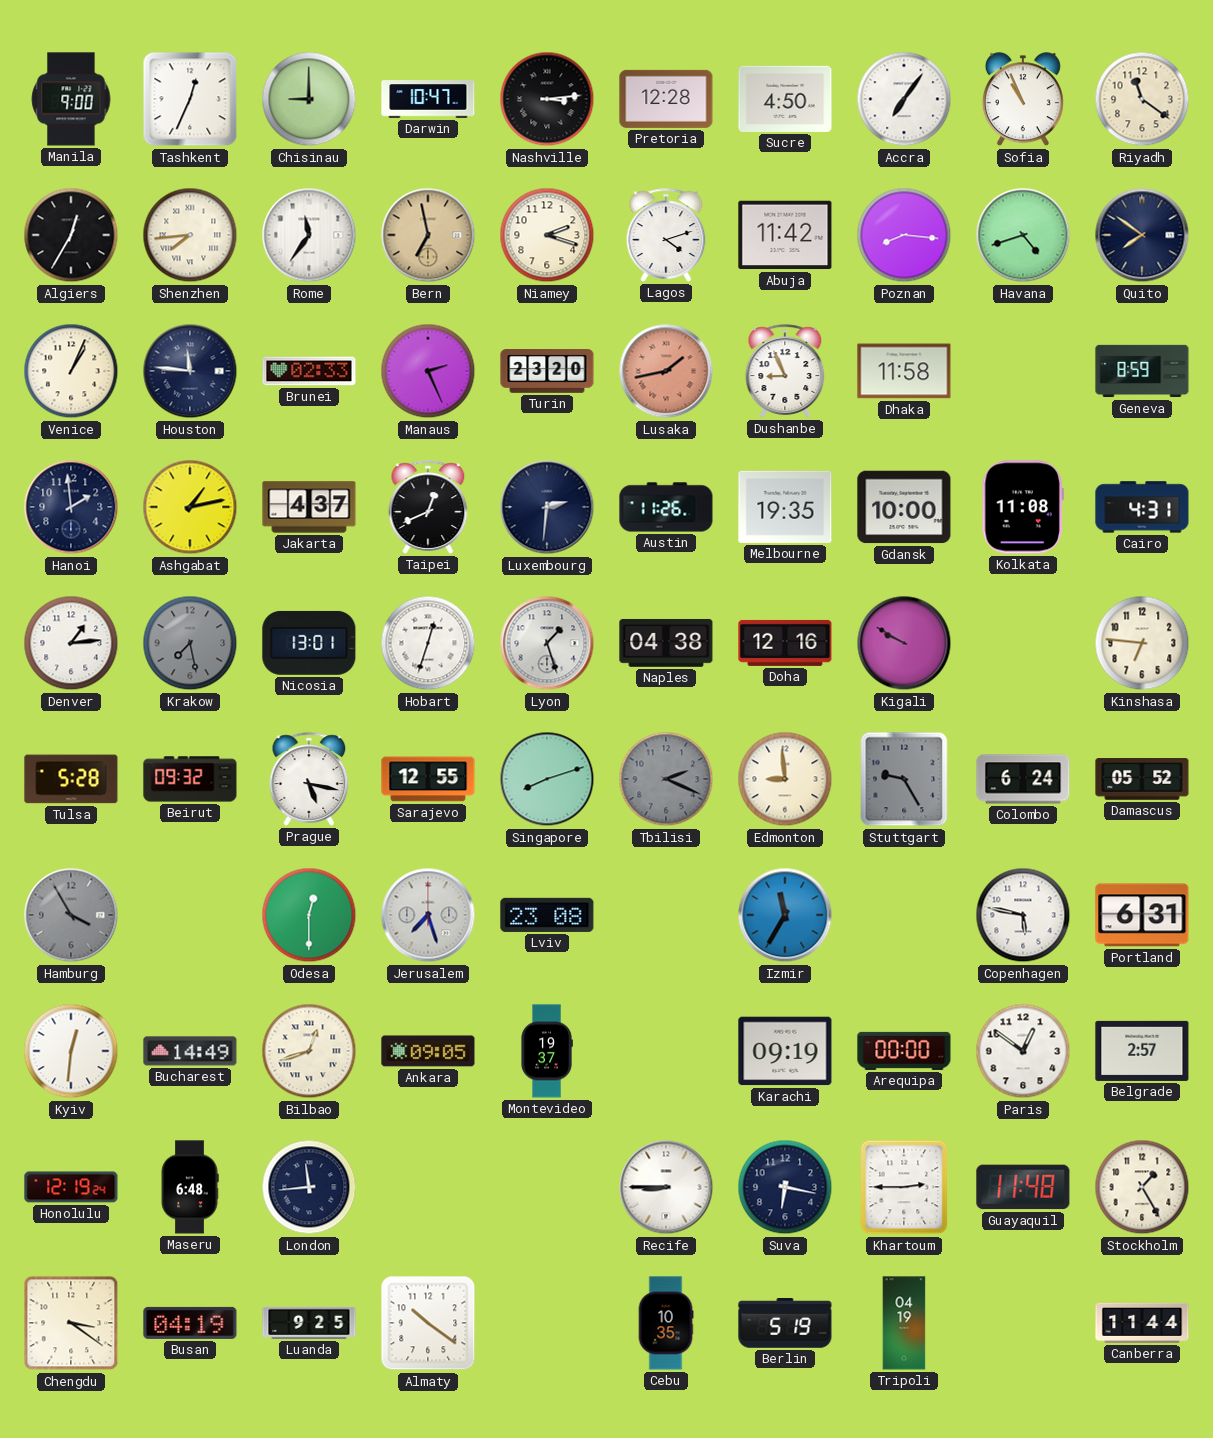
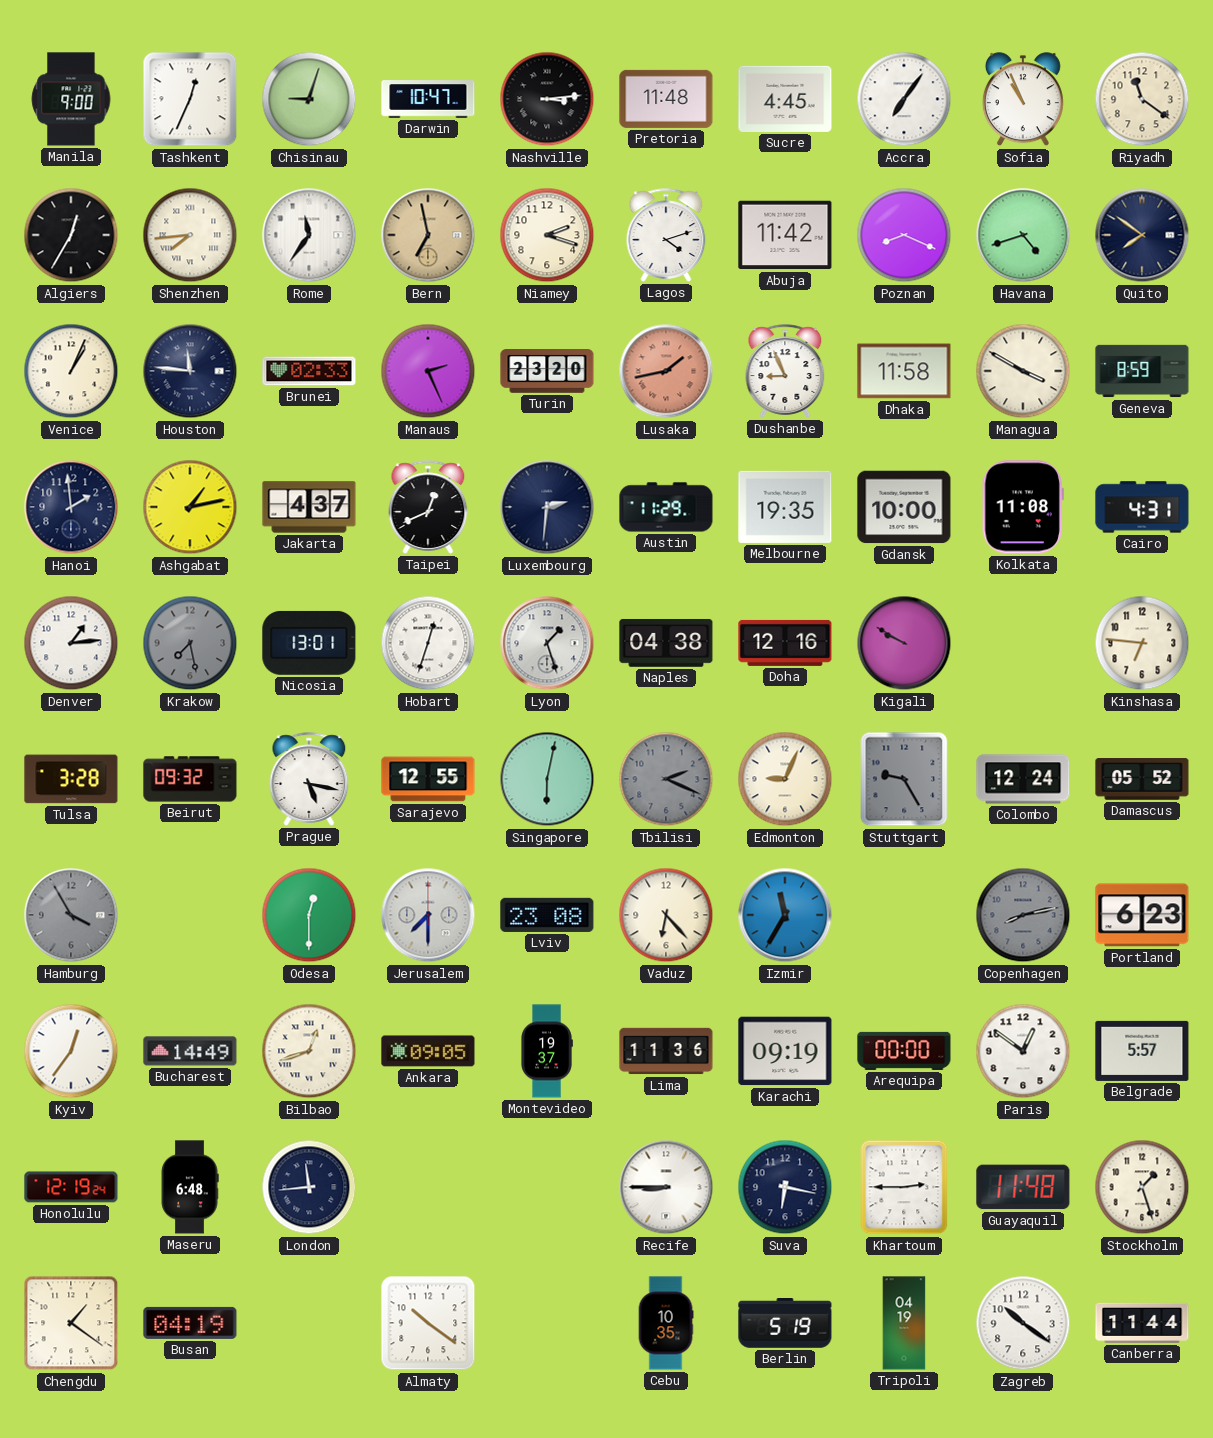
Chisinau: 9:00 -> 9:03
Pretoria: 12:28 -> 11:48
Sucre: 4:50 -> 4:45
Poznan: 8:16 -> 8:19
Managua: none -> 3:50
Austin: 11:26 -> 11:29
Tulsa: 5:28 -> 3:28
Singapore: 8:12 -> 6:02
Edmonton: 8:59 -> 9:04
Colombo: 6:24 -> 12:24
Jerusalem: 7:27 -> 7:30
Vaduz: none -> 6:23
Copenhagen: 5:47 -> 8:13
Copenhagen dial: white -> grey
Portland: 6:31 -> 6:23
Kyiv: 12:31 -> 12:36
Lima: none -> 11:36
Belgrade: 2:57 -> 5:57
Stockholm: 1:25 -> 1:27
Chengdu: 3:21 -> 1:21
Luanda: 9:25 -> none
Zagreb: none -> 10:21
